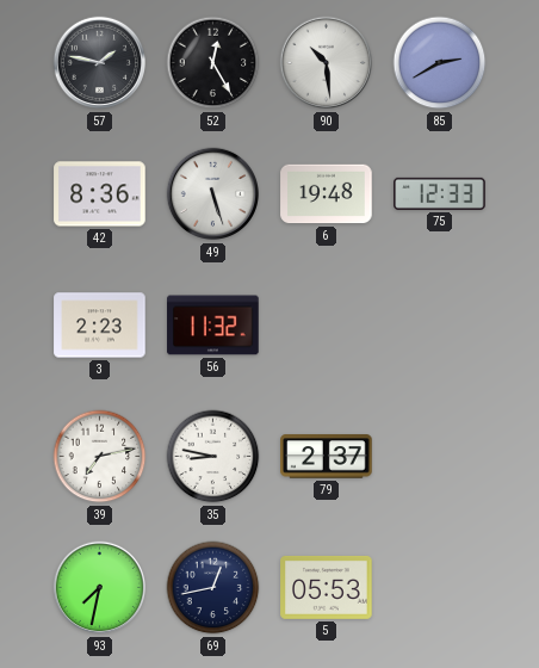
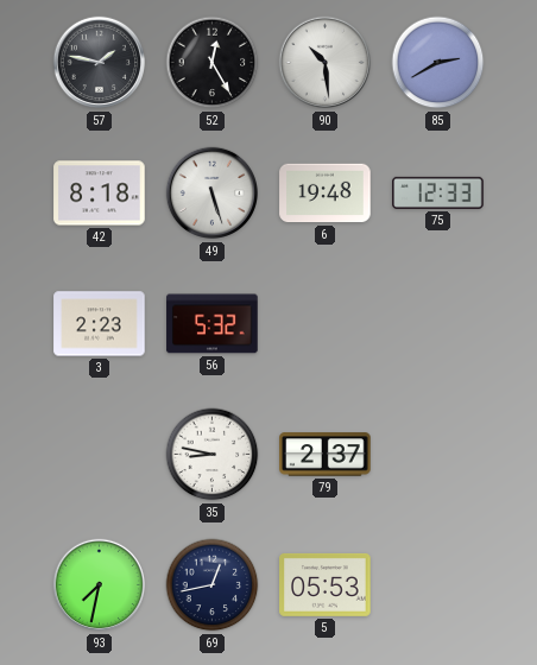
42: 8:36 -> 8:18
56: 11:32 -> 5:32
39: 7:13 -> none
